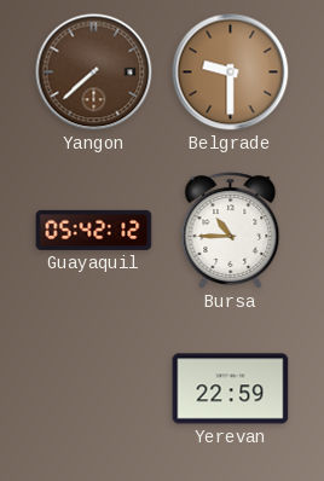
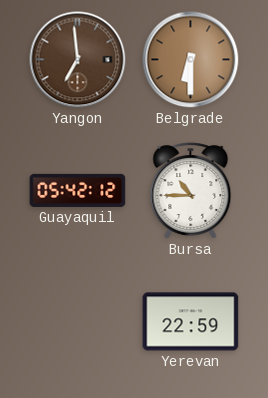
Yangon: 7:38 -> 6:59
Belgrade: 9:30 -> 6:30
